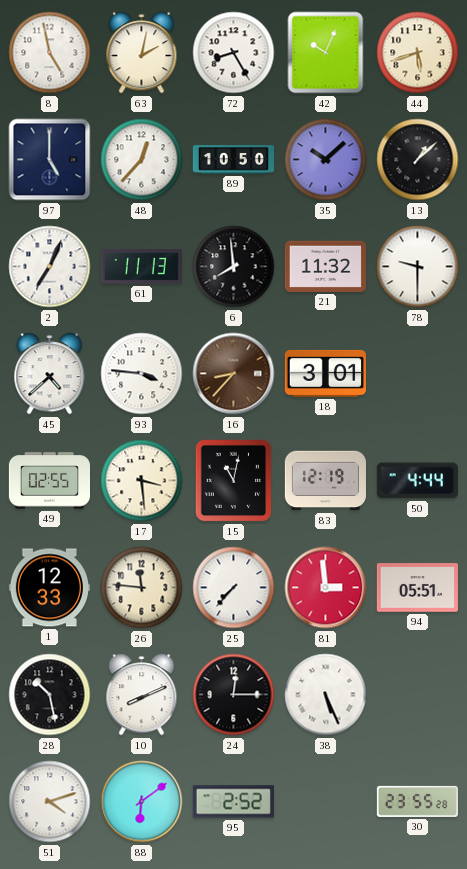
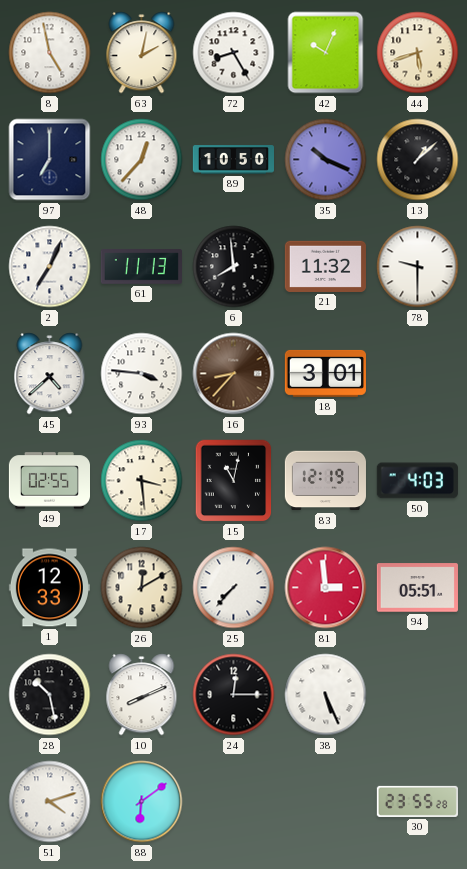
97: 5:00 -> 7:00
35: 10:08 -> 10:19
50: 4:44 -> 4:03
26: 11:46 -> 12:10
95: 2:52 -> none
